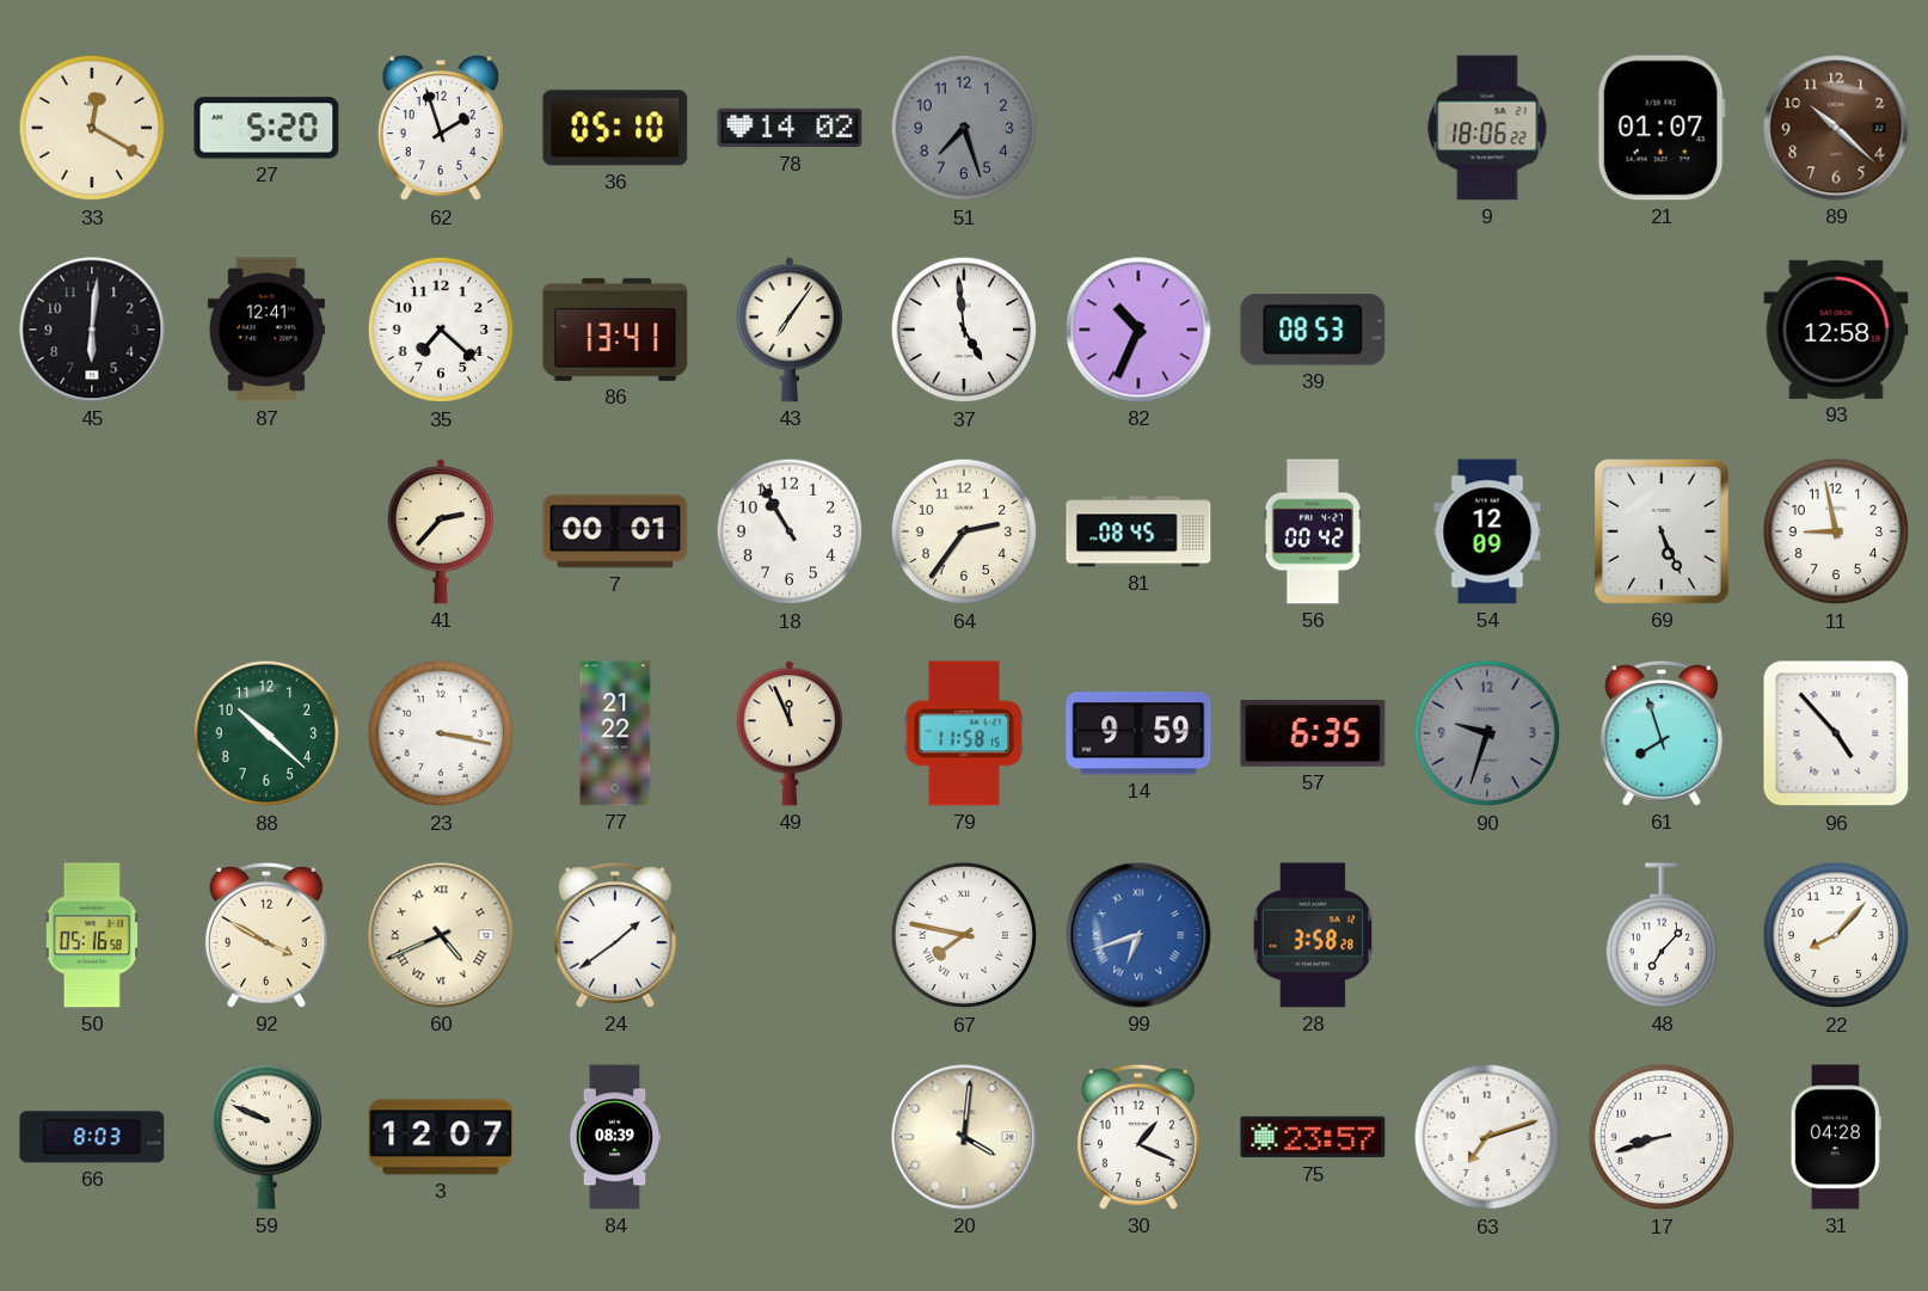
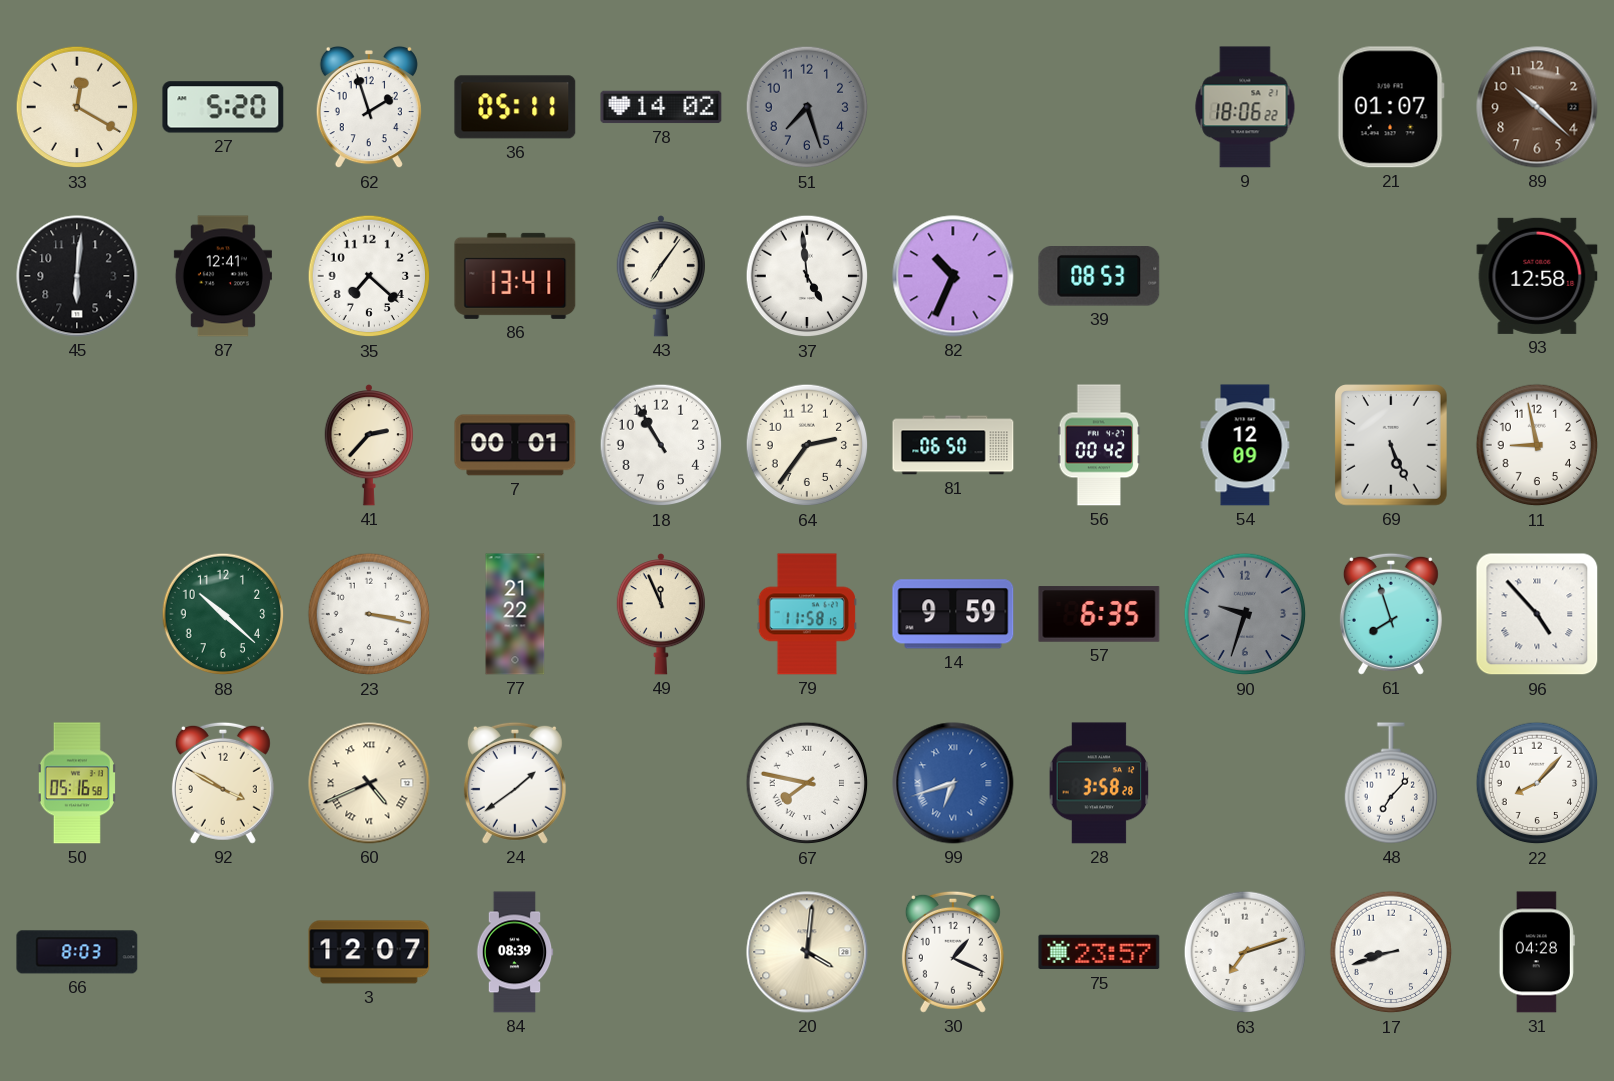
36: 05:10 -> 05:11
81: 08:45 -> 06:50
59: 9:49 -> none
